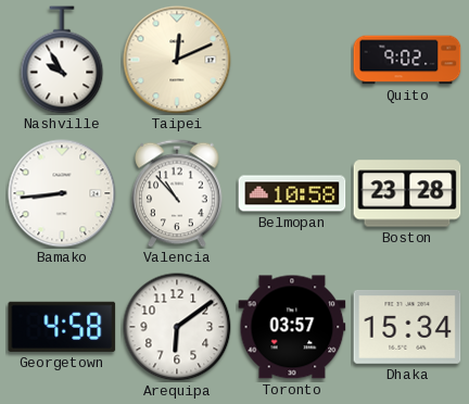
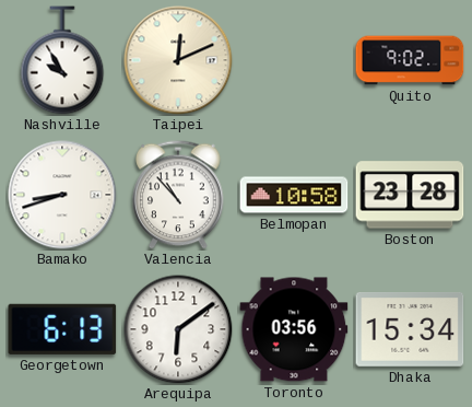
Bamako: 8:44 -> 8:42
Georgetown: 4:58 -> 6:13
Toronto: 03:57 -> 03:56
